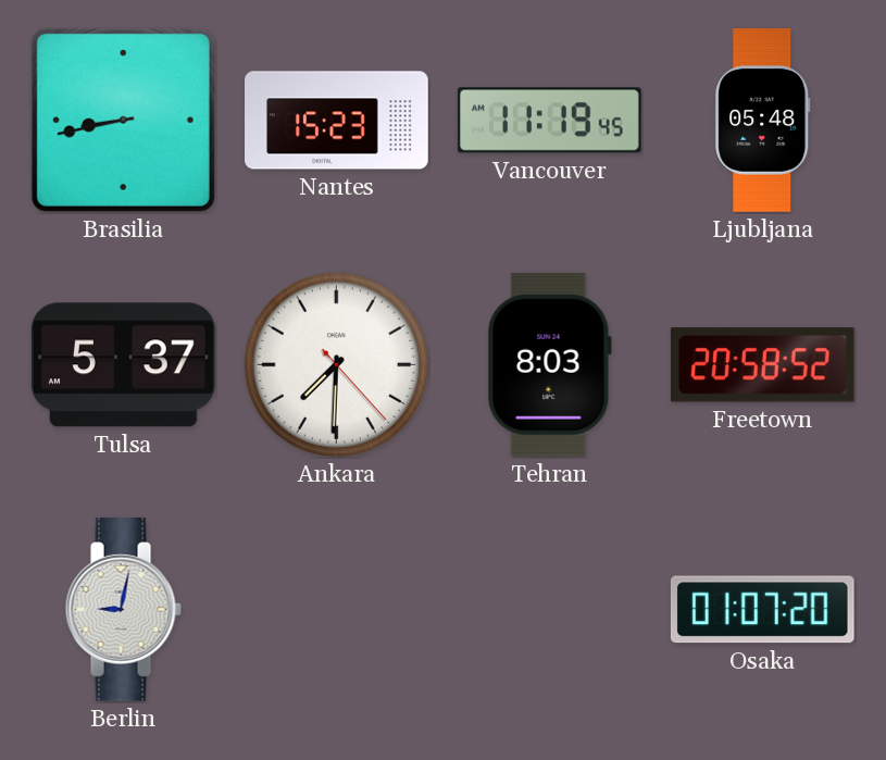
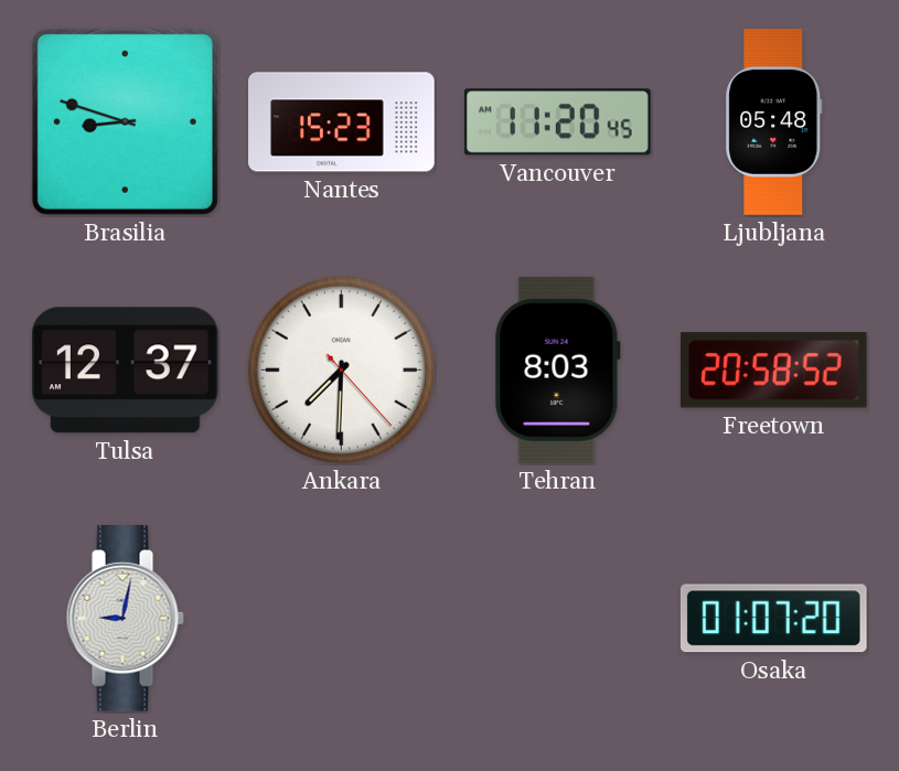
Brasilia: 8:43 -> 8:48
Vancouver: 11:19 -> 11:20
Tulsa: 5:37 -> 12:37
